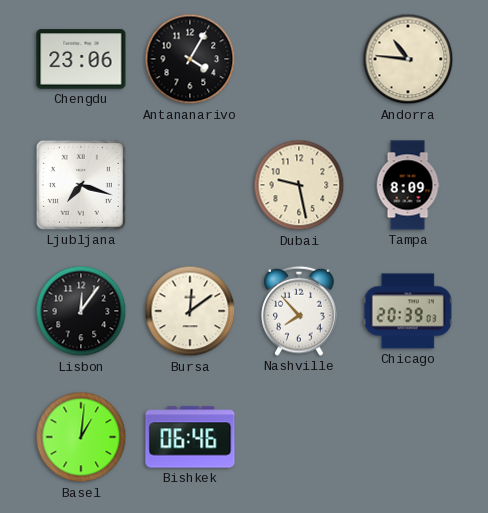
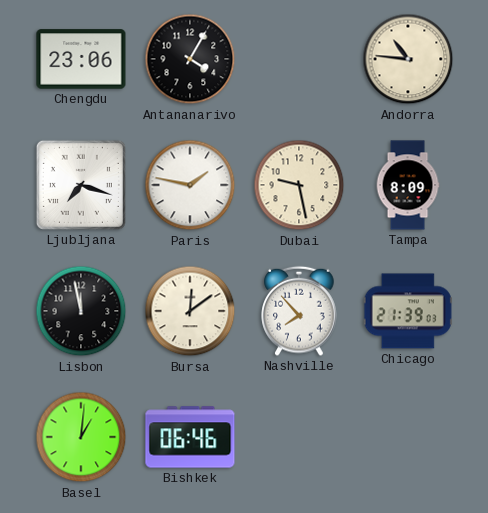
Paris: none -> 1:47
Lisbon: 12:06 -> 11:58
Chicago: 20:39 -> 21:39
